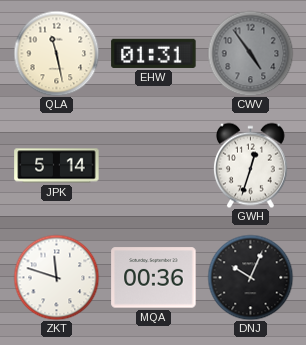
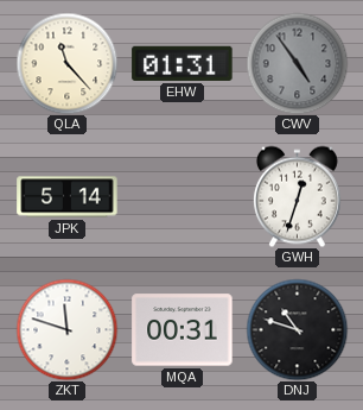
QLA: 11:28 -> 11:23
MQA: 00:36 -> 00:31
DNJ: 10:04 -> 10:48
